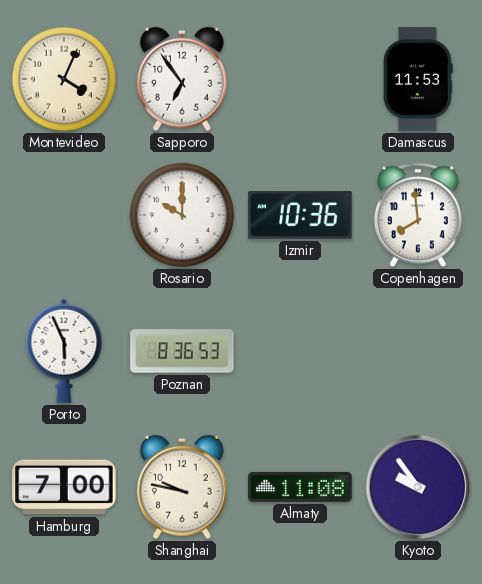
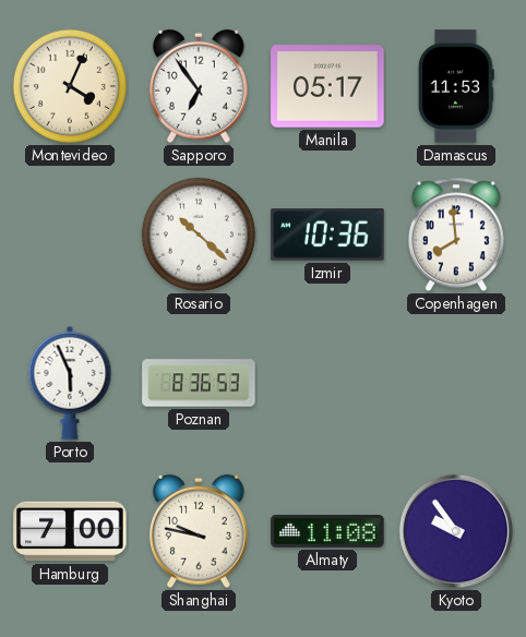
Manila: none -> 05:17
Rosario: 10:00 -> 10:22
